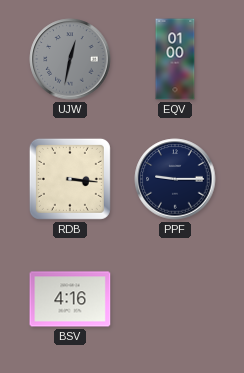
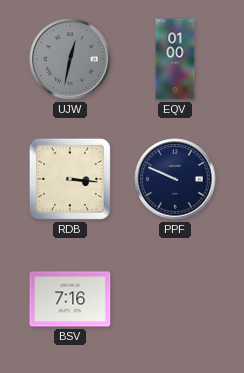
PPF: 9:15 -> 9:49
BSV: 4:16 -> 7:16
